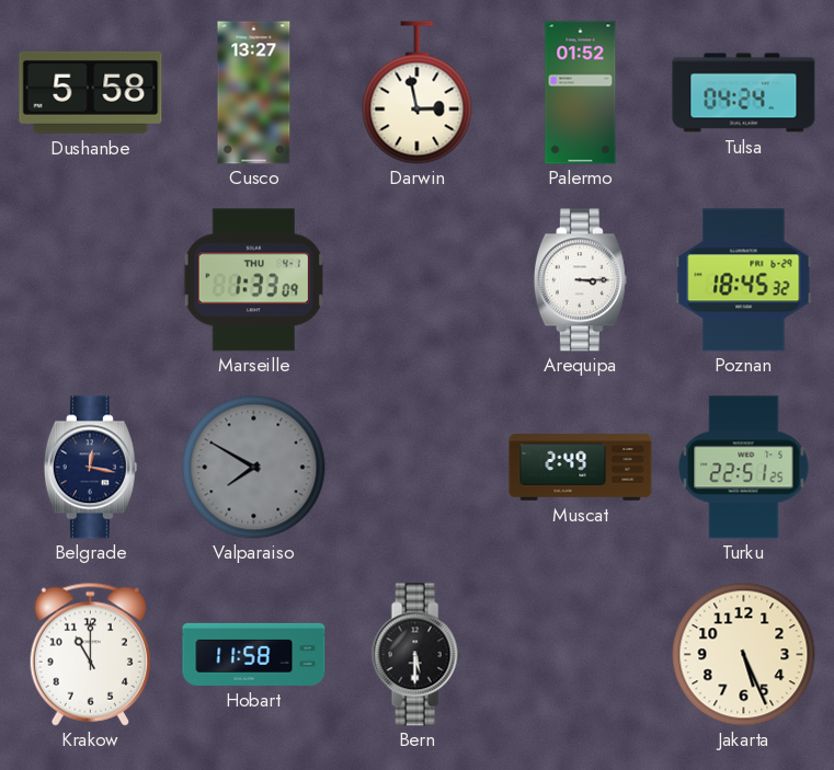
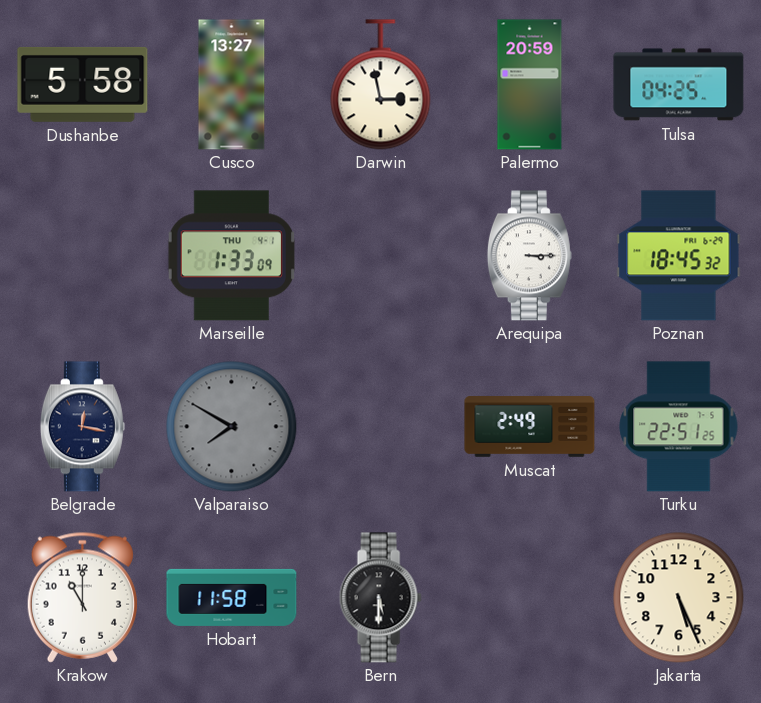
Palermo: 01:52 -> 20:59
Tulsa: 04:24 -> 04:25
